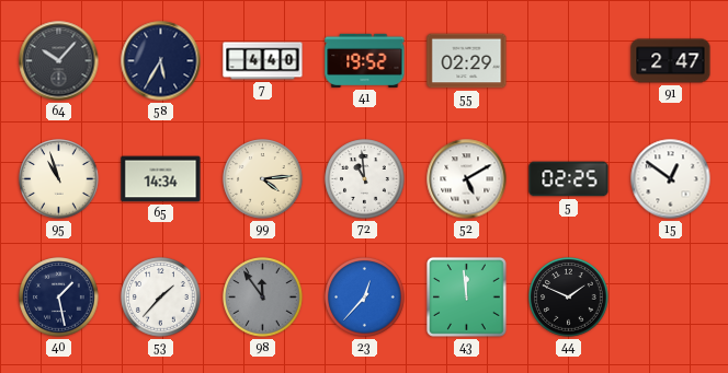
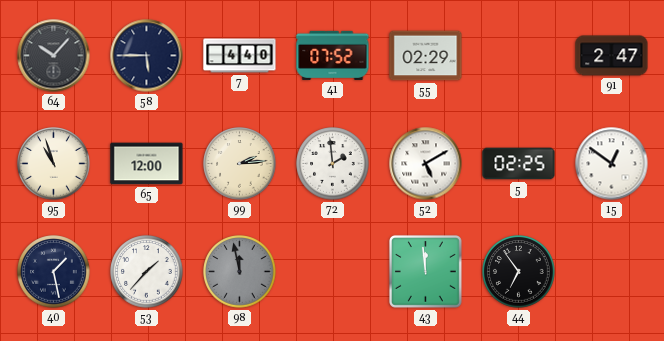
58: 5:35 -> 5:45
41: 19:52 -> 07:52
65: 14:34 -> 12:00
99: 4:14 -> 2:14
72: 10:59 -> 1:59
98: 11:54 -> 11:58
23: 12:37 -> none
44: 1:49 -> 6:54
